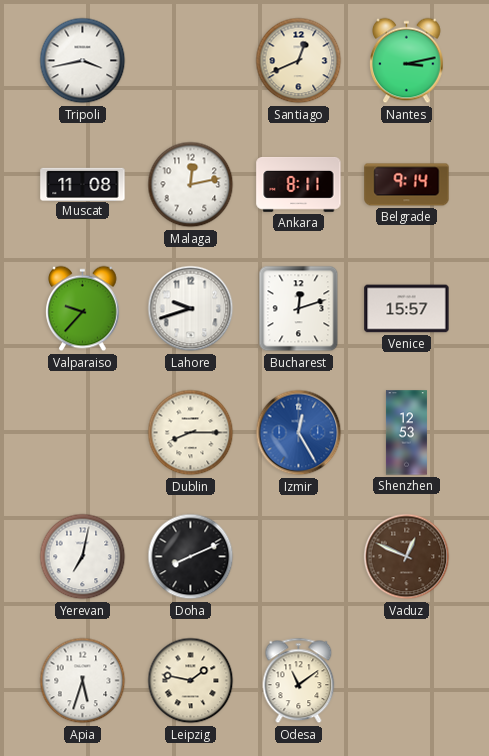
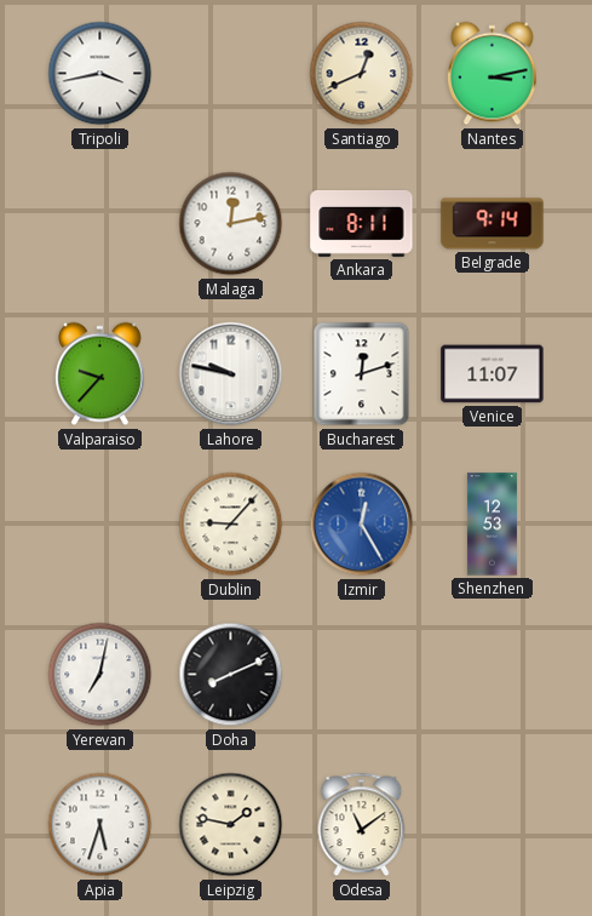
Muscat: 11:08 -> none
Lahore: 9:42 -> 9:47
Venice: 15:57 -> 11:07
Dublin: 8:15 -> 9:07
Vaduz: 12:49 -> none
